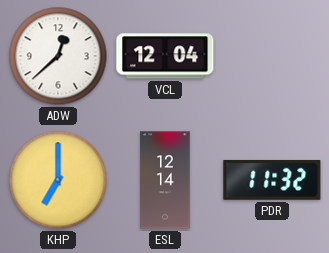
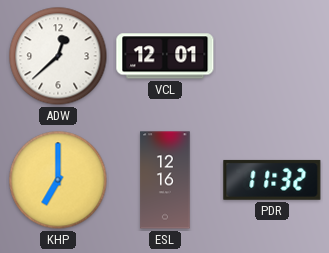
VCL: 12:04 -> 12:01
ESL: 12:14 -> 12:16
